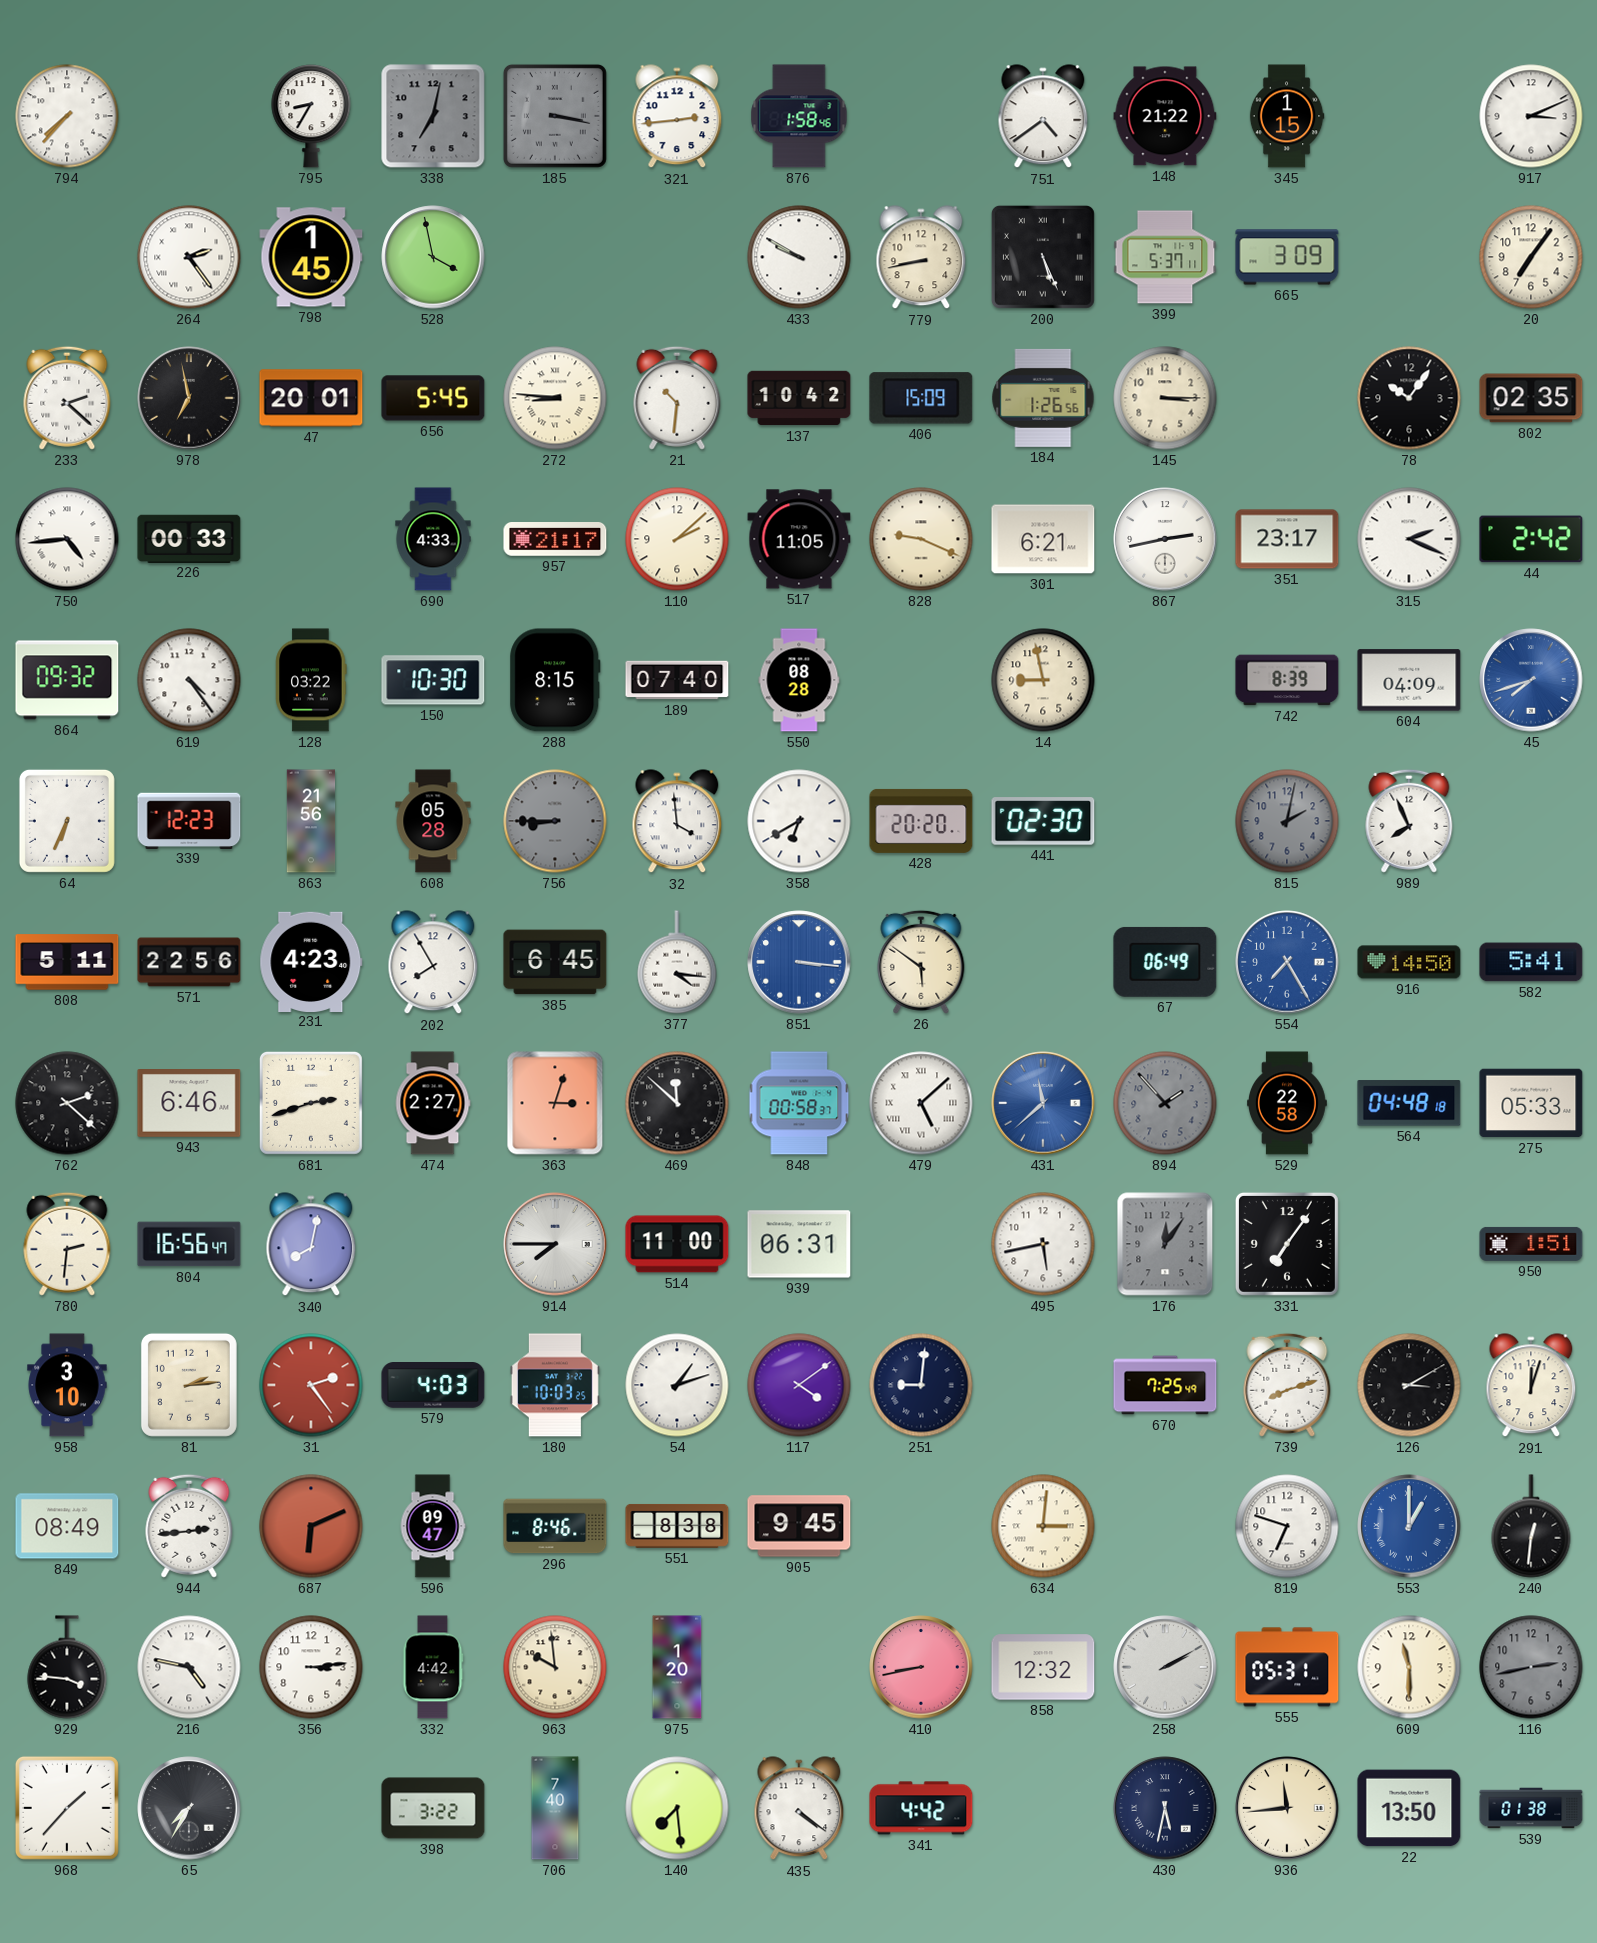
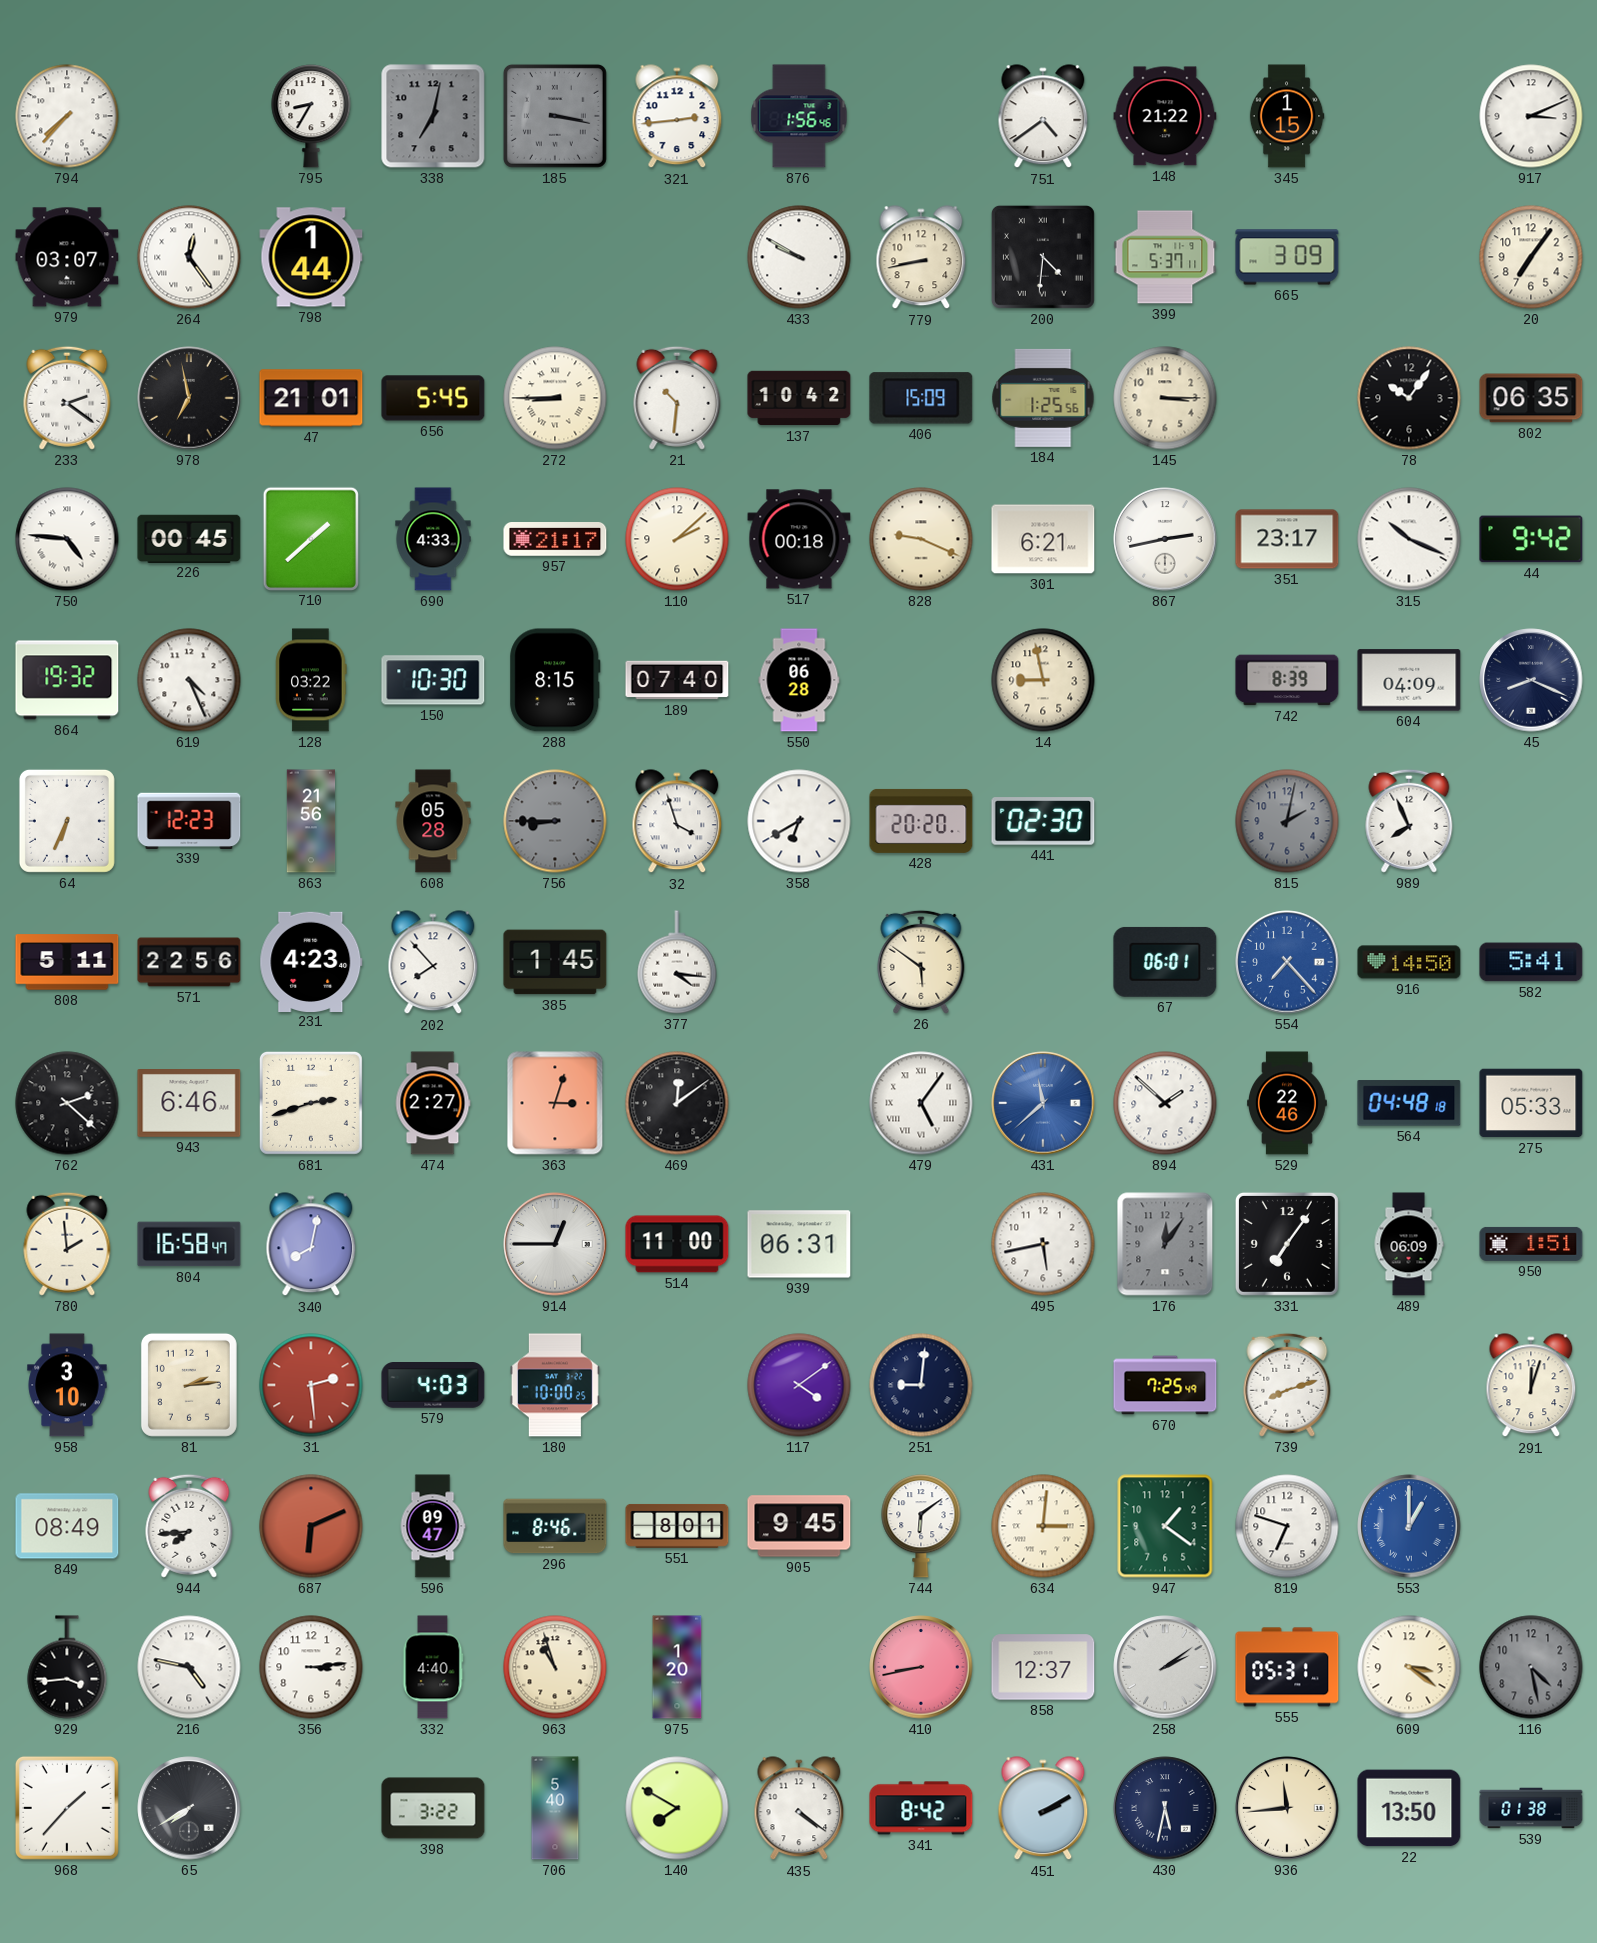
876: 1:58 -> 1:56
979: none -> 03:07
264: 2:24 -> 12:24
798: 1:45 -> 1:44
528: 3:58 -> none
200: 5:26 -> 4:31
233: 2:22 -> 2:21
47: 20:01 -> 21:01
272: 8:46 -> 8:45
184: 1:26 -> 1:25
802: 02:35 -> 06:35
750: 4:44 -> 4:46
226: 00:33 -> 00:45
710: none -> 1:38
517: 11:05 -> 00:18
315: 2:19 -> 10:19
44: 2:42 -> 9:42
864: 09:32 -> 19:32
619: 4:24 -> 4:26
550: 08:28 -> 06:28
45: 7:42 -> 8:19
45 dial: blue -> navy
32: 3:59 -> 3:57
202: 7:55 -> 7:53
385: 6:45 -> 1:45
851: 3:16 -> none
67: 06:49 -> 06:01
554: 7:25 -> 7:23
469: 11:52 -> 12:09
848: 00:58 -> none
479: 5:08 -> 5:06
894: 1:53 -> 1:52
894 dial: grey -> white
529: 22:58 -> 22:46
780: 2:31 -> 1:59
804: 16:56 -> 16:58
914: 7:45 -> 12:45
489: none -> 06:09
31: 2:24 -> 2:29
180: 10:03 -> 10:00
54: 1:12 -> none
126: 3:10 -> none
944: 2:44 -> 7:44
551: 8:38 -> 8:01
744: none -> 6:09
947: none -> 1:21
240: 12:31 -> none
929: 3:46 -> 3:44
332: 4:42 -> 4:40
963: 9:59 -> 10:57
858: 12:32 -> 12:37
258: 2:10 -> 2:09
609: 11:30 -> 3:21
116: 2:43 -> 4:28
65: 7:35 -> 7:40
706: 7:40 -> 5:40
140: 7:29 -> 7:50
341: 4:42 -> 8:42
451: none -> 2:10
